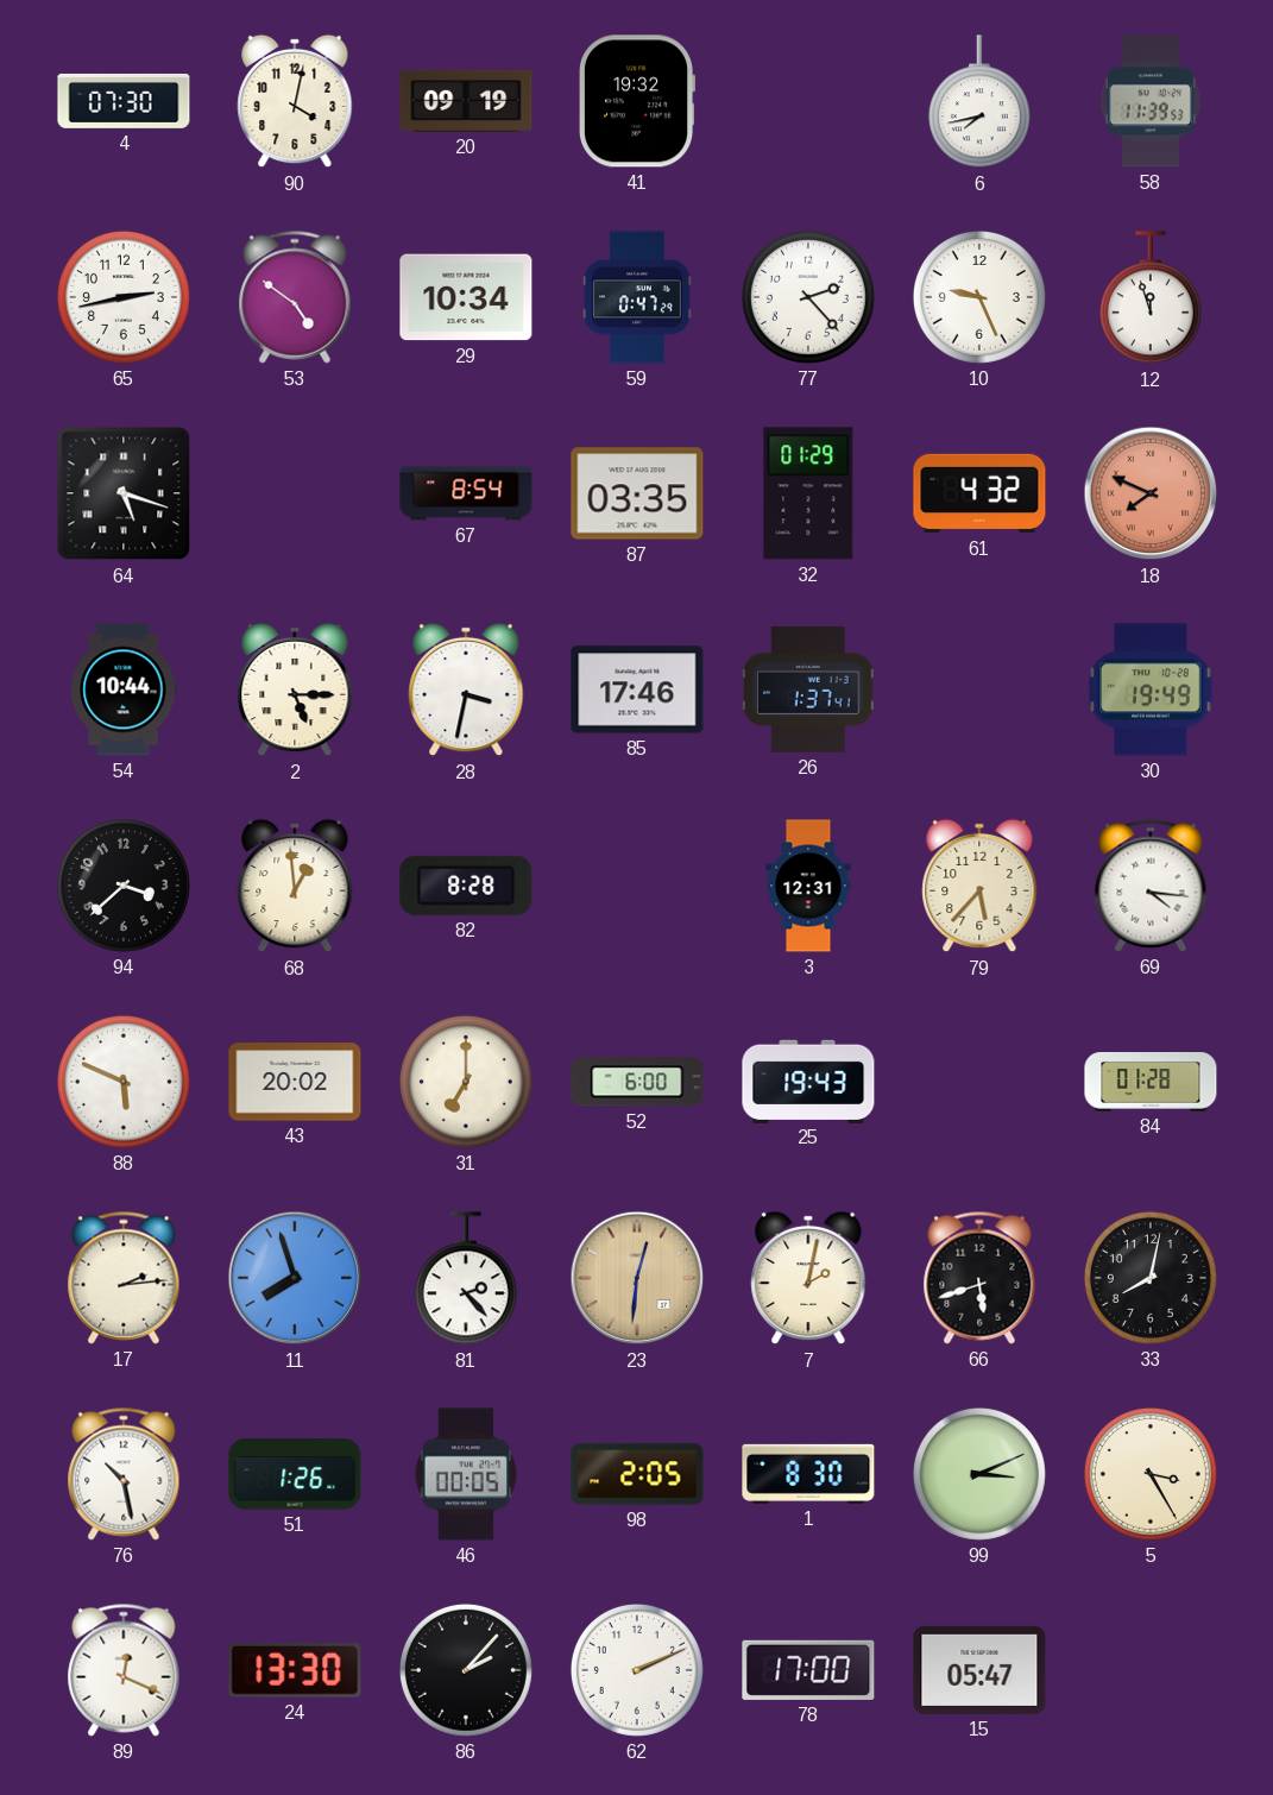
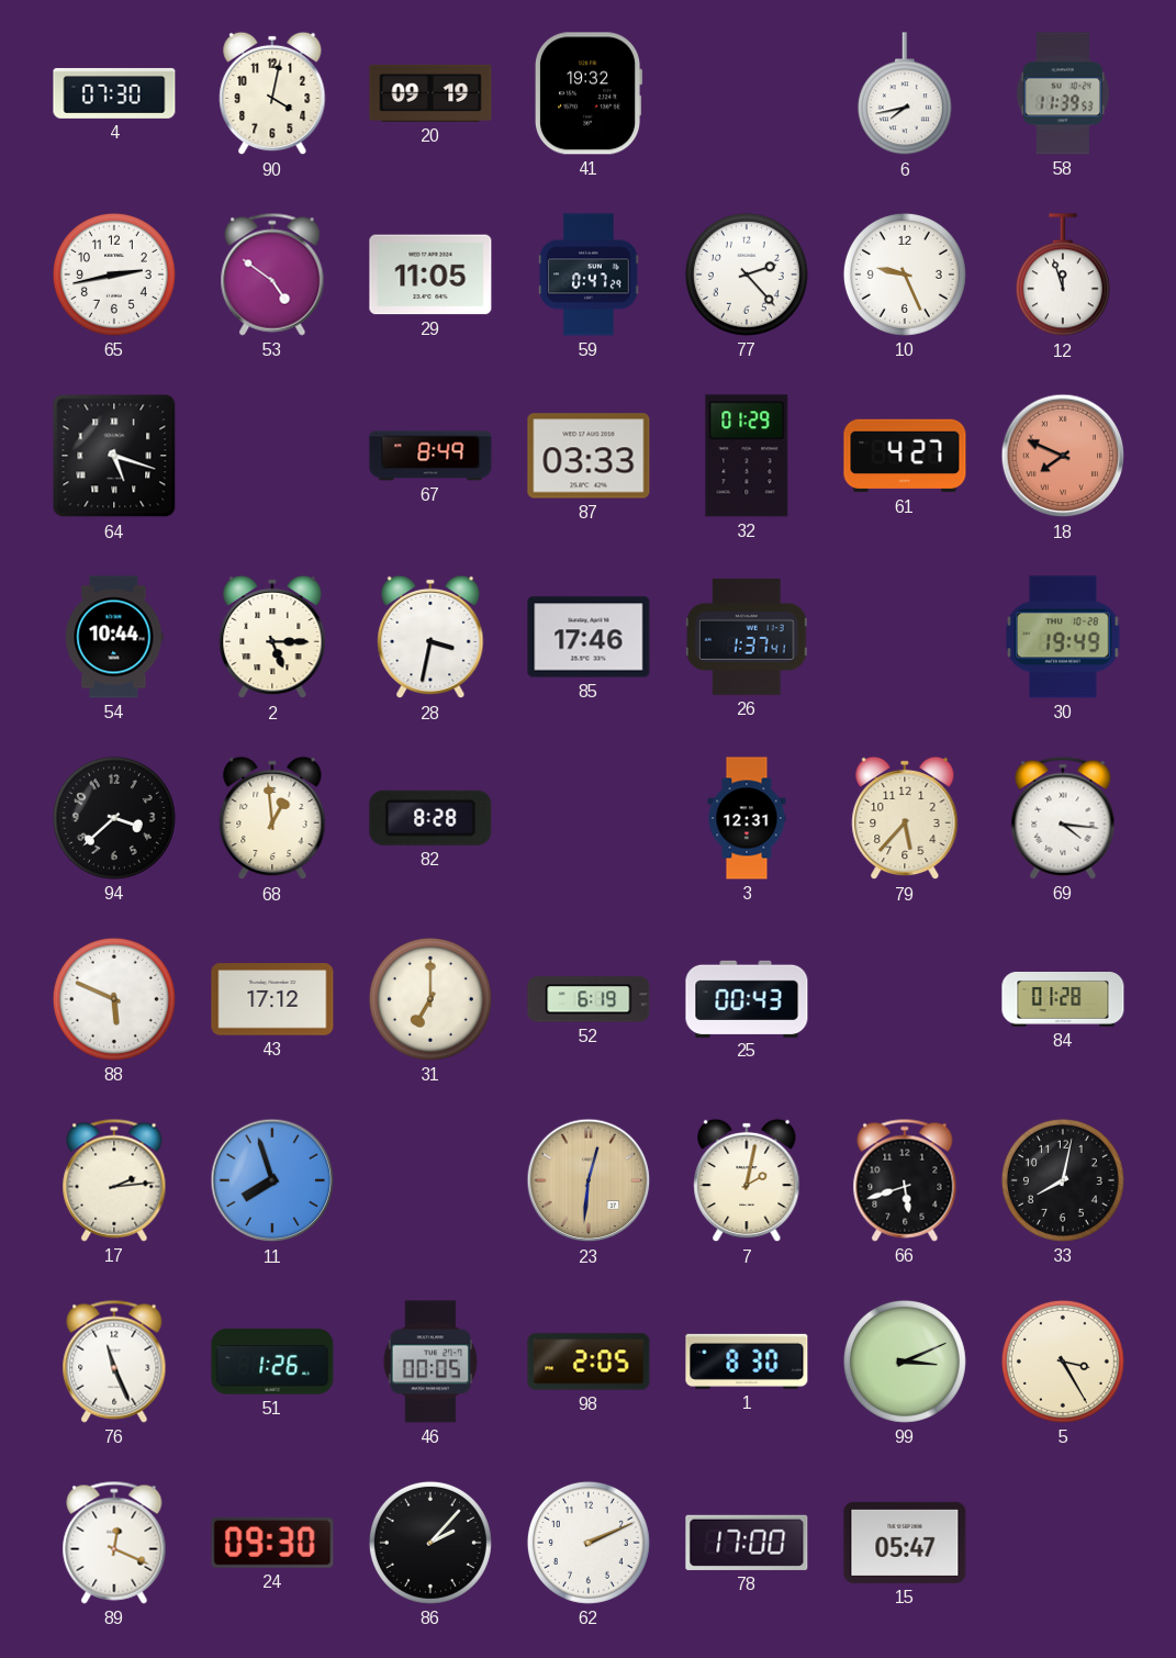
29: 10:34 -> 11:05
67: 8:54 -> 8:49
87: 03:35 -> 03:33
61: 4:32 -> 4:27
43: 20:02 -> 17:12
52: 6:00 -> 6:19
25: 19:43 -> 00:43
81: 2:23 -> none
76: 10:28 -> 11:26
24: 13:30 -> 09:30
